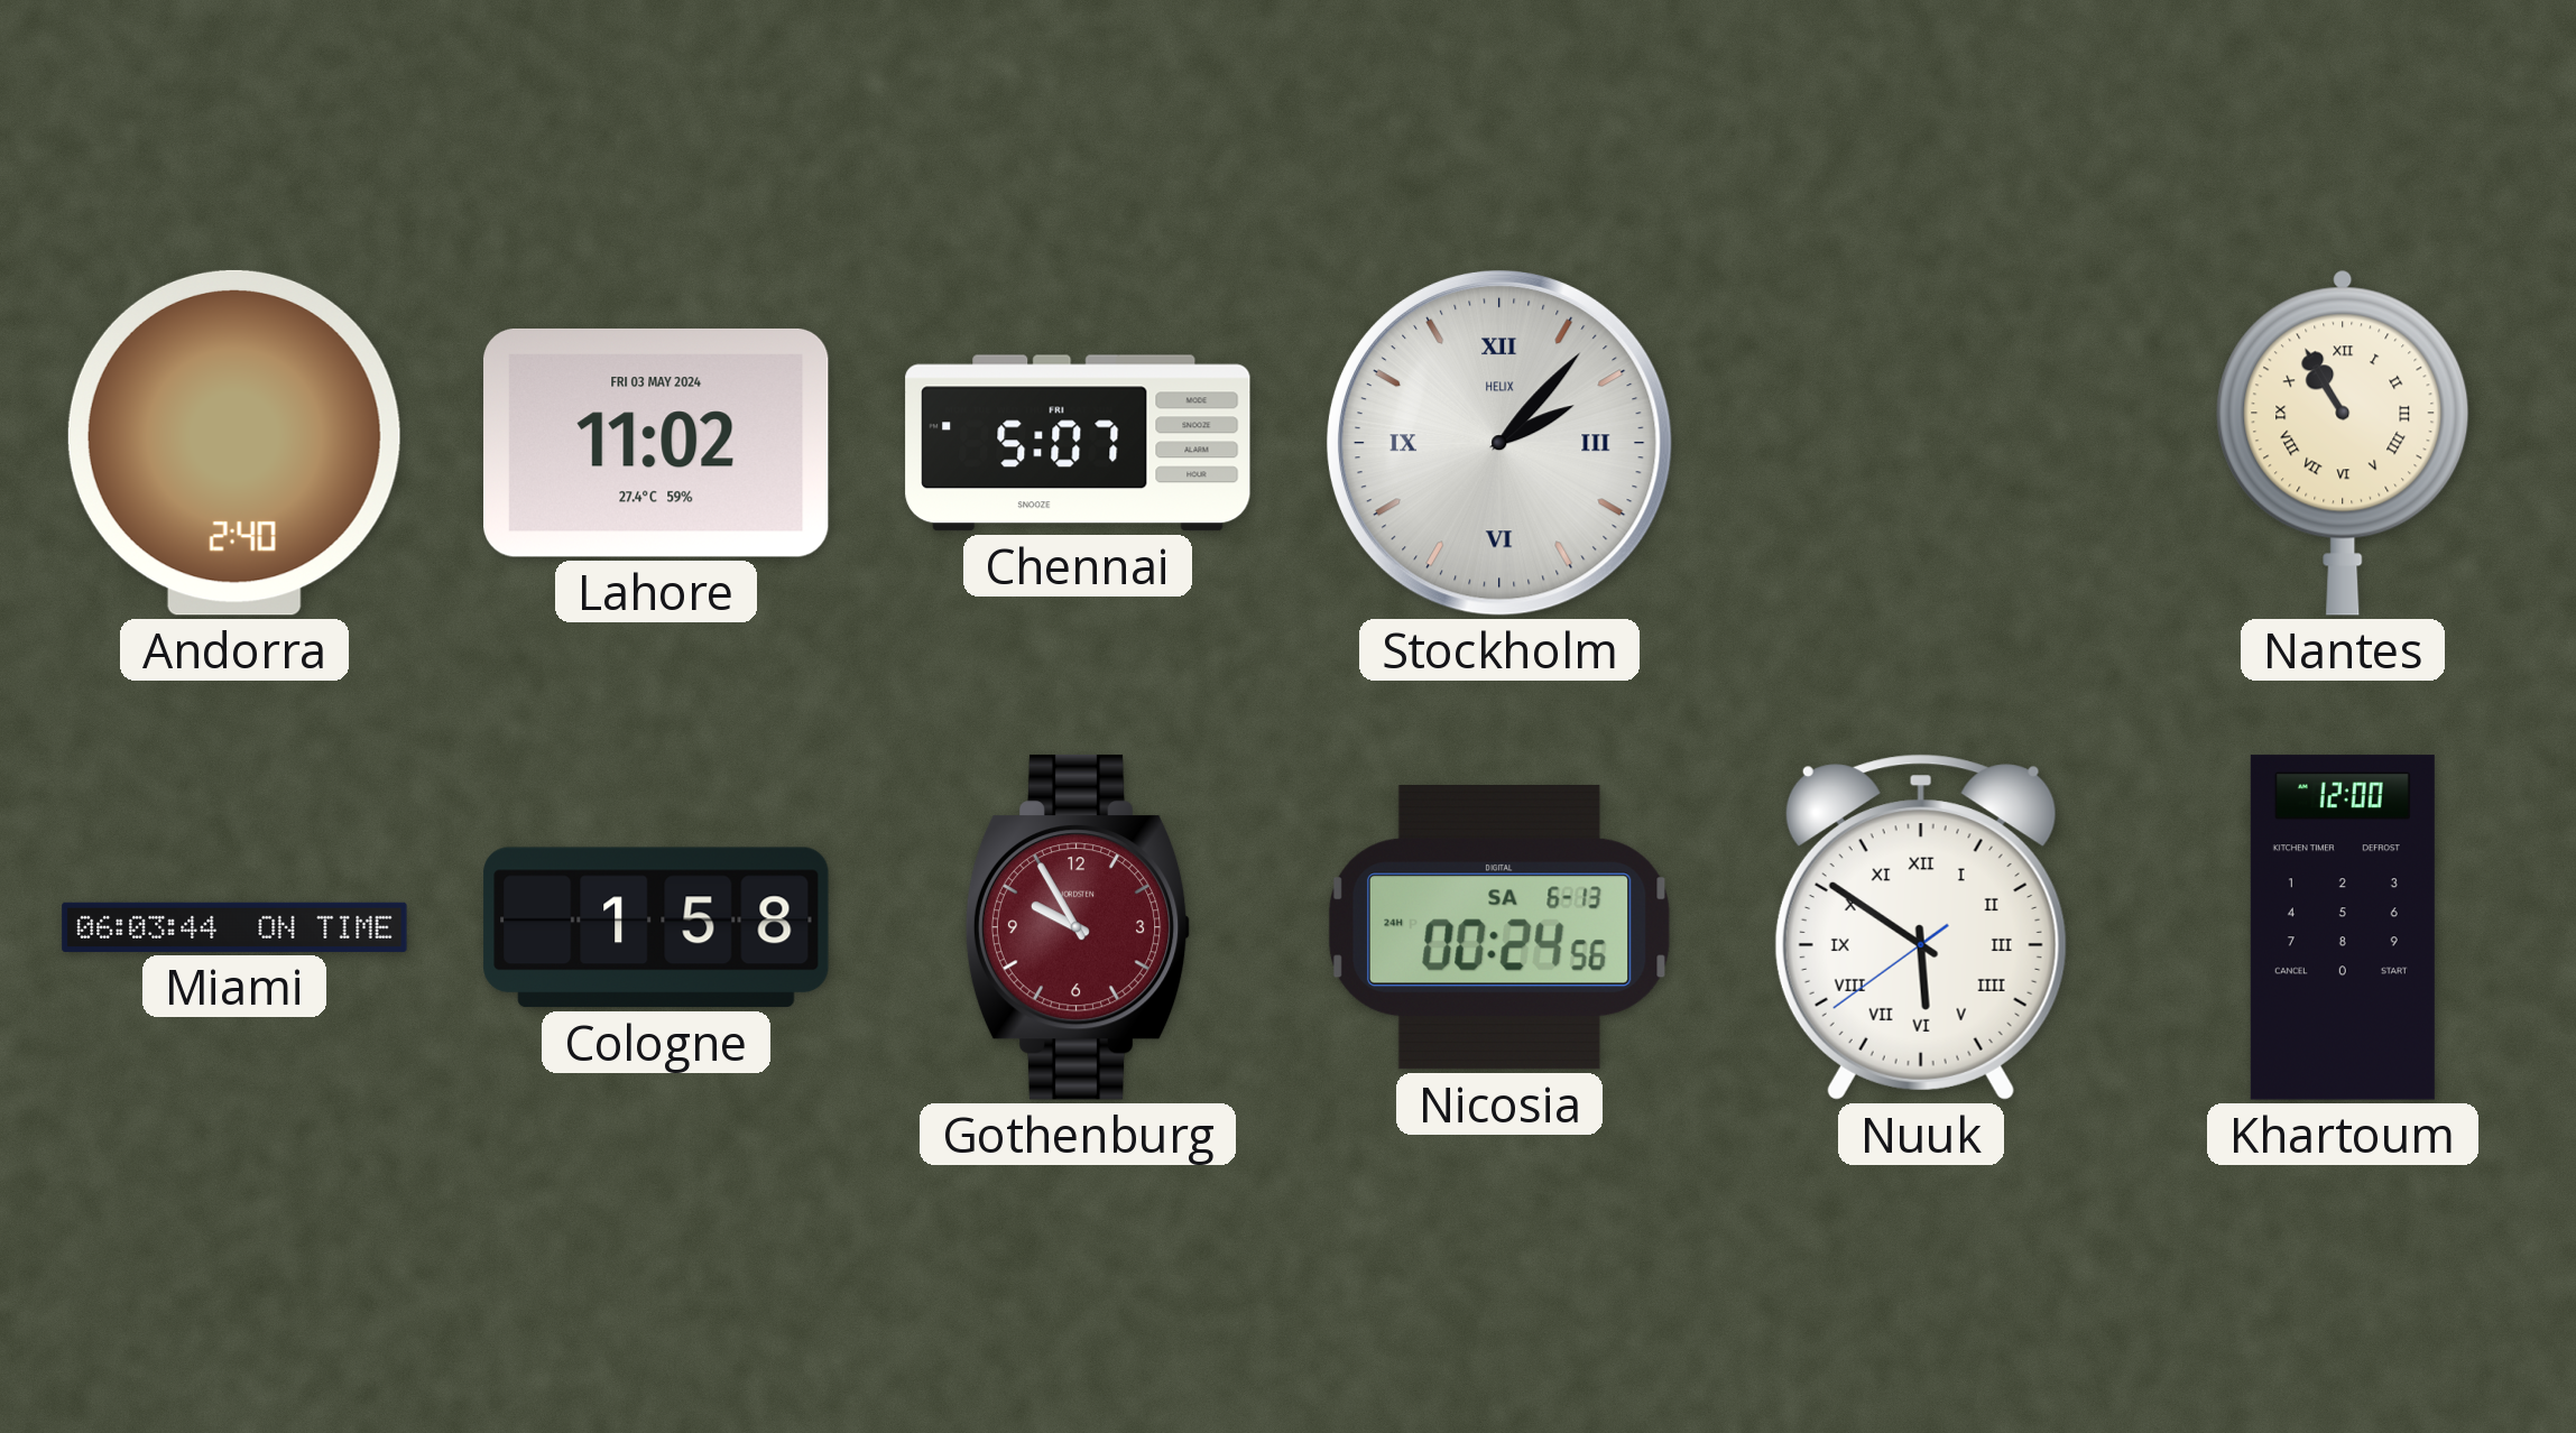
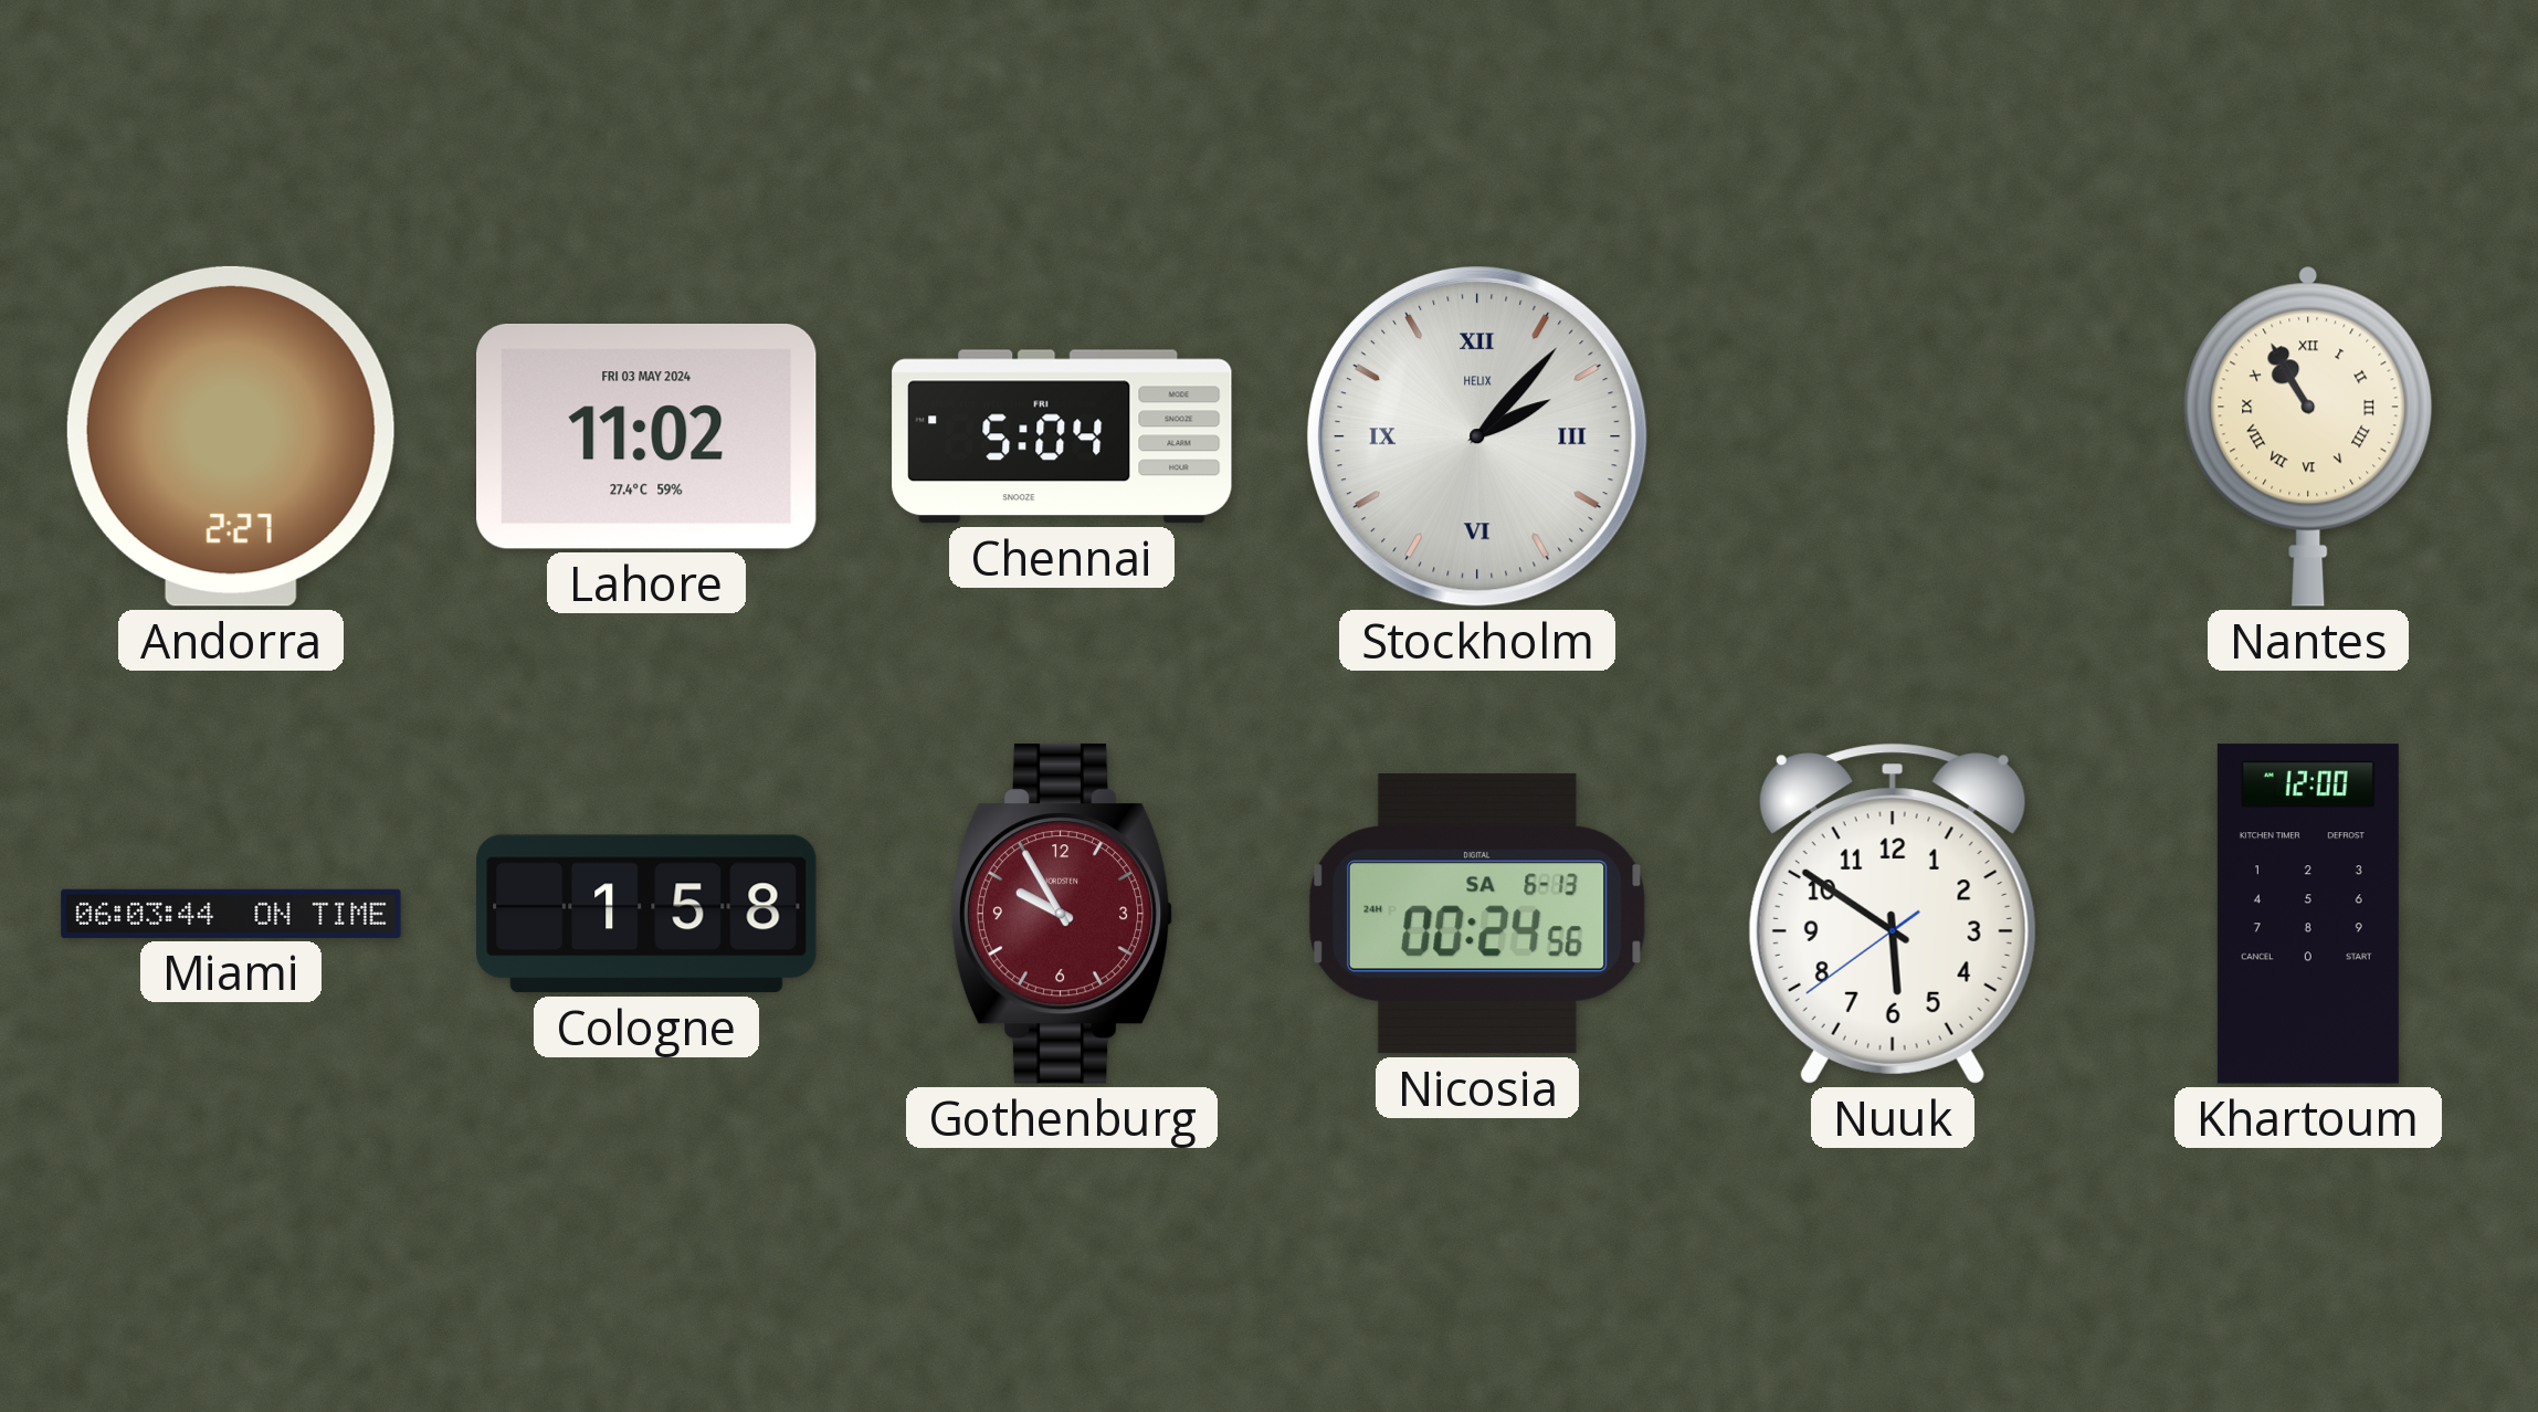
Andorra: 2:40 -> 2:27
Chennai: 5:07 -> 5:04
Nuuk numerals: Roman -> Arabic
